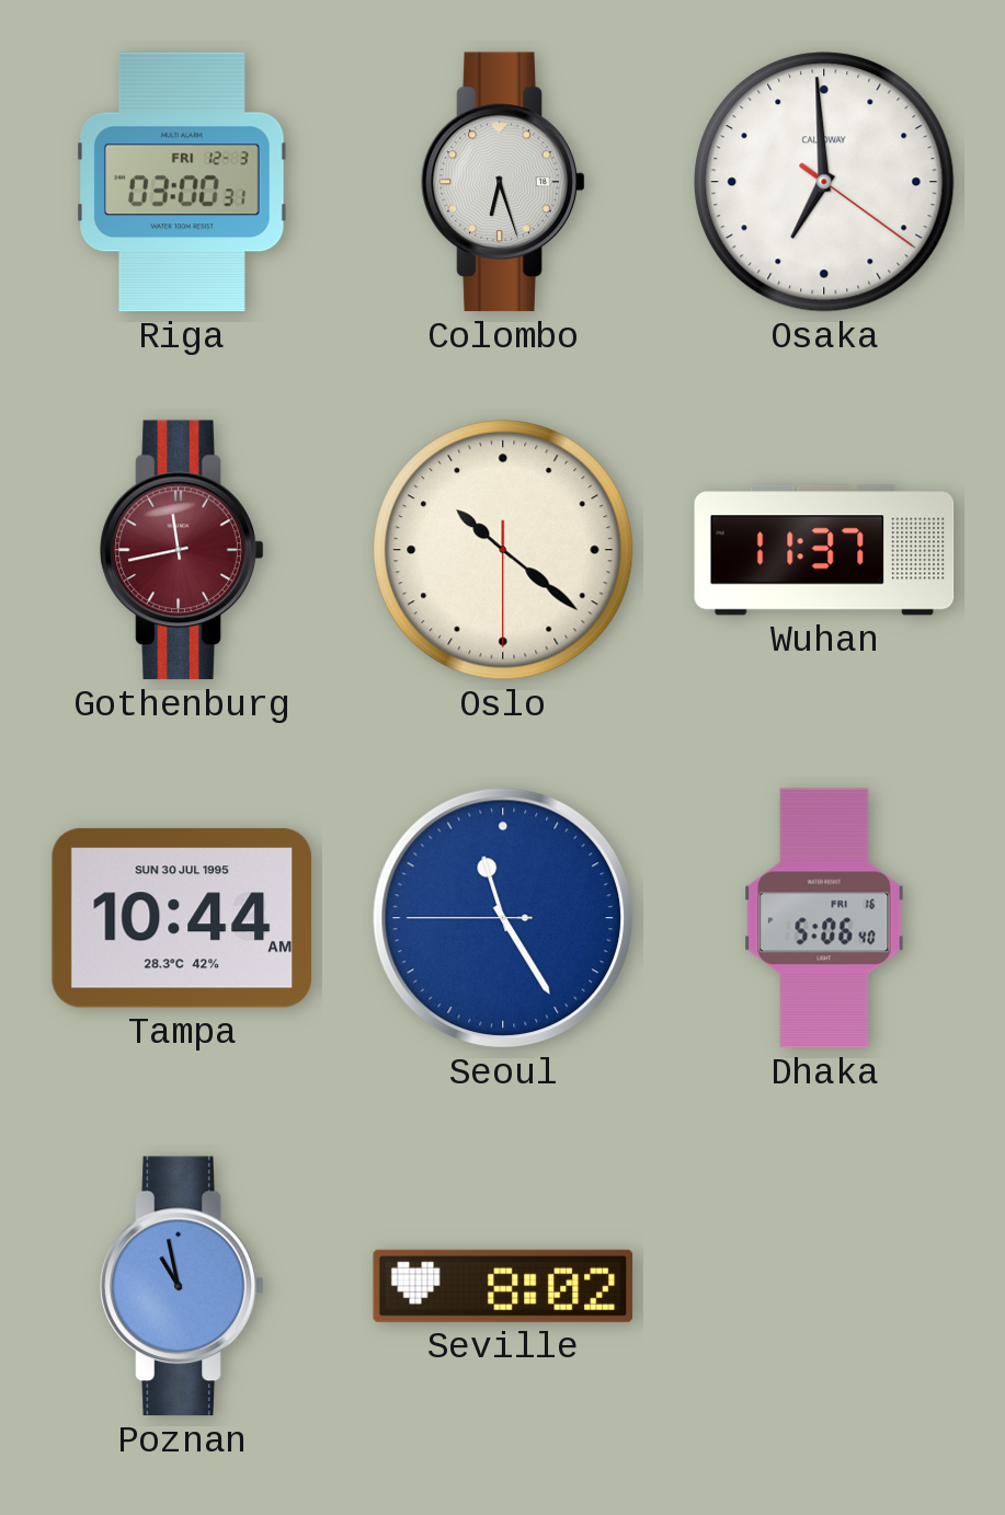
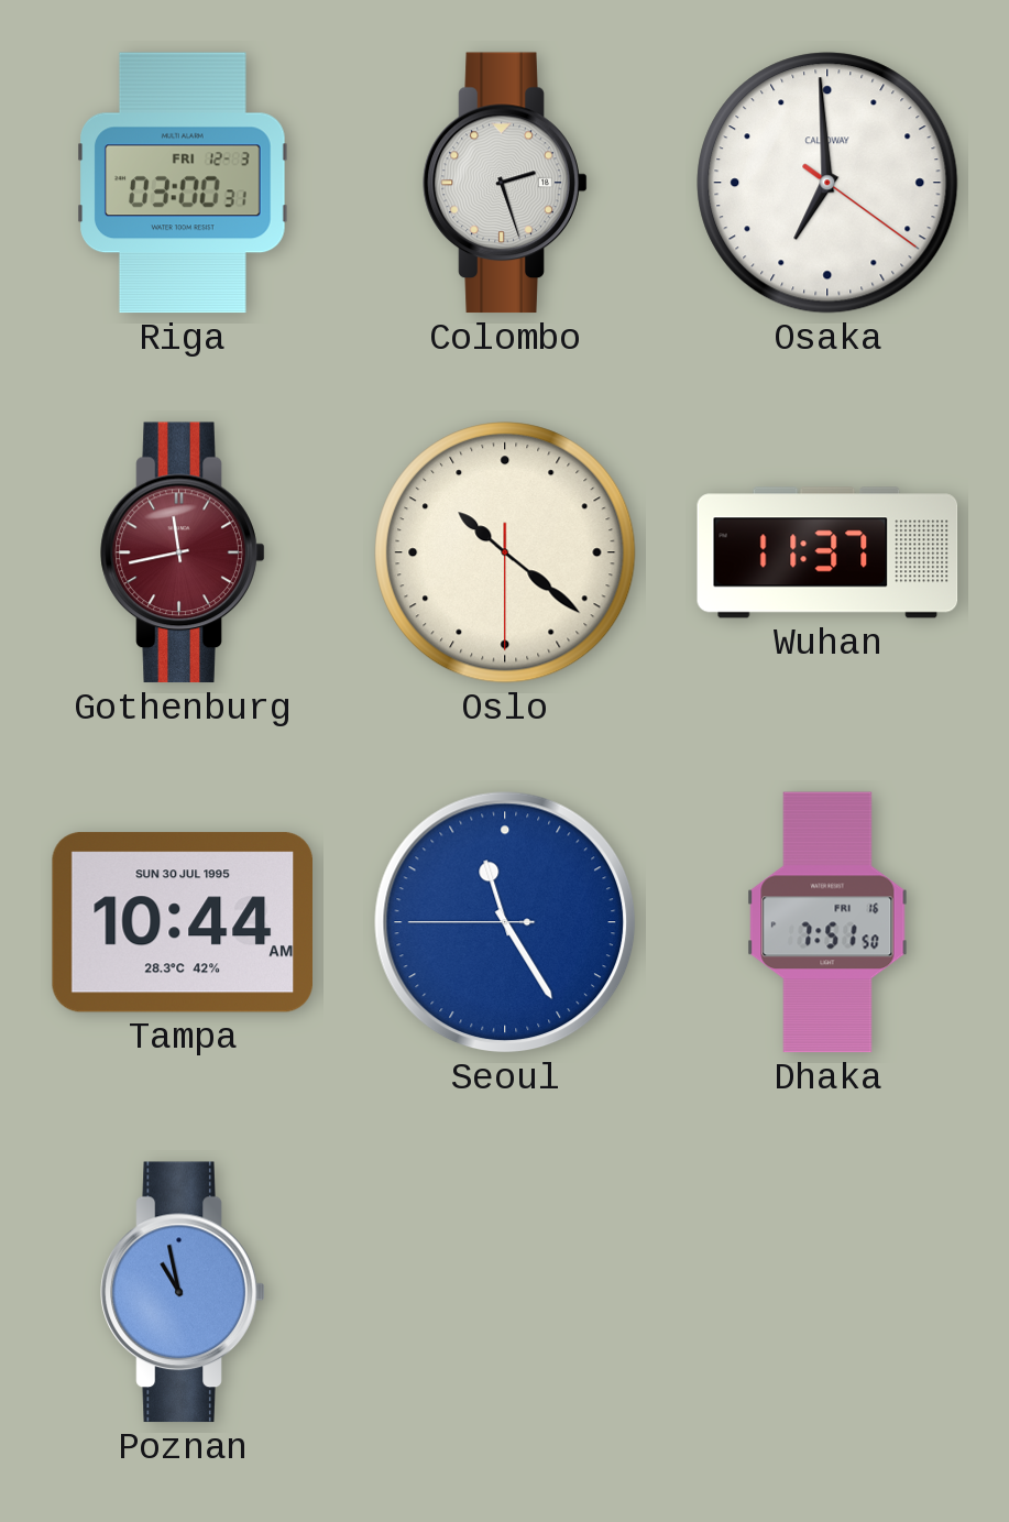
Colombo: 6:27 -> 2:27
Dhaka: 5:06 -> 7:51
Seville: 8:02 -> none
